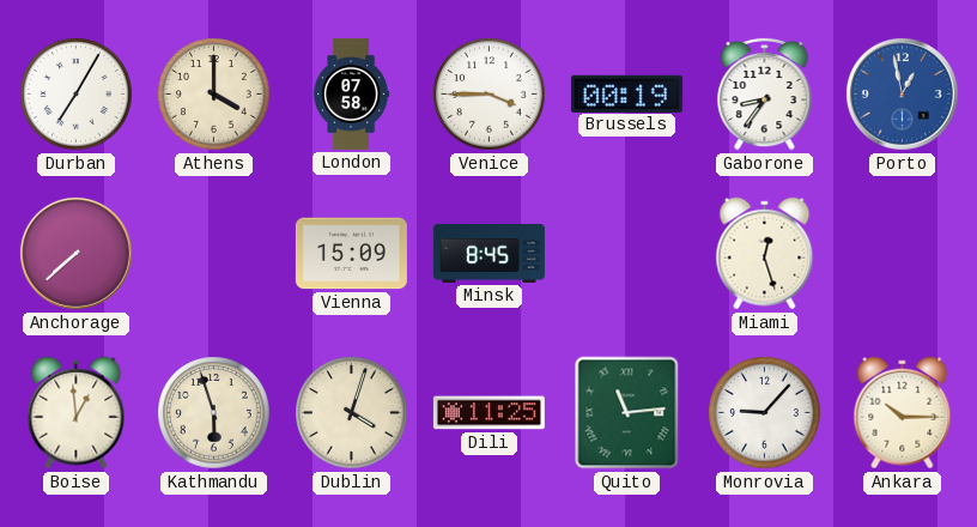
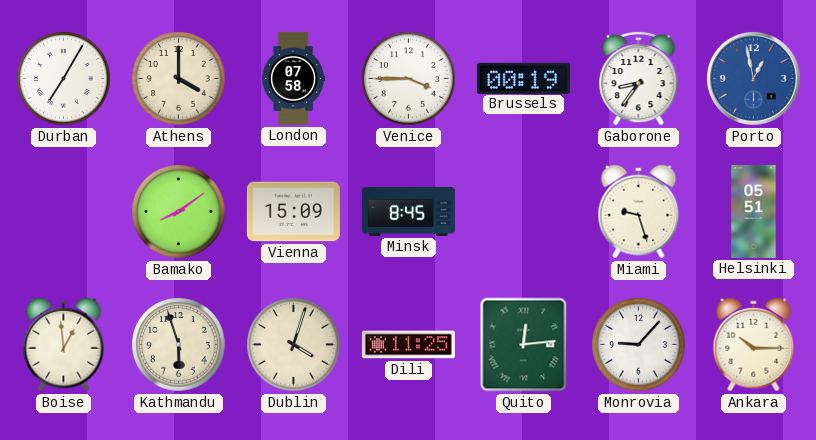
Anchorage: 7:38 -> none
Bamako: none -> 8:09
Miami: 12:27 -> 9:27
Helsinki: none -> 05:51
Quito: 11:14 -> 12:14
